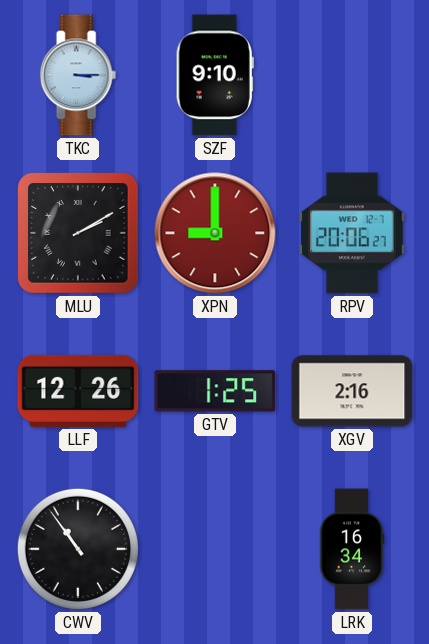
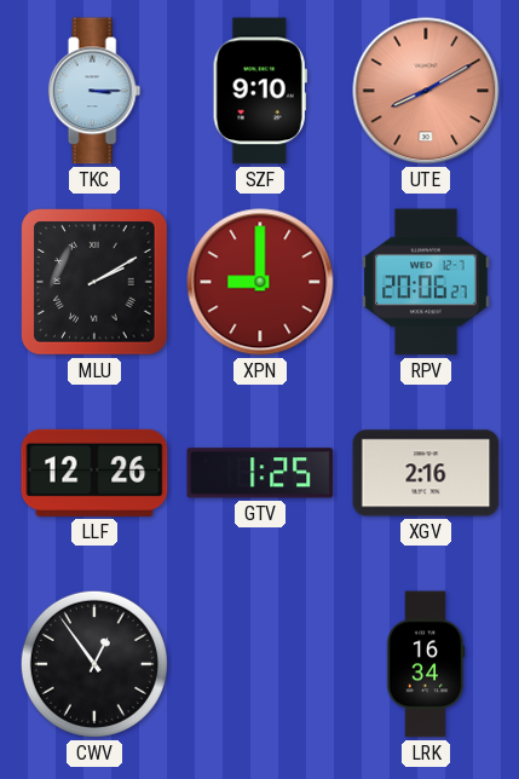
UTE: none -> 8:10
CWV: 10:54 -> 12:54
